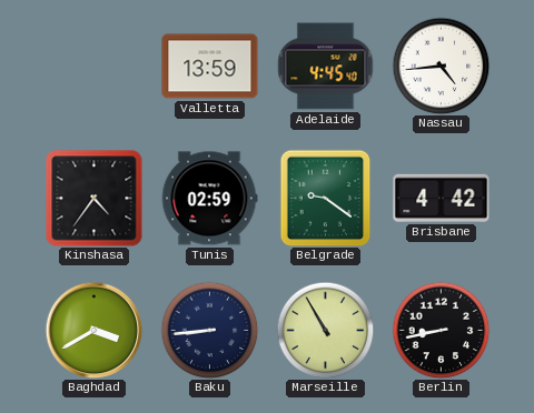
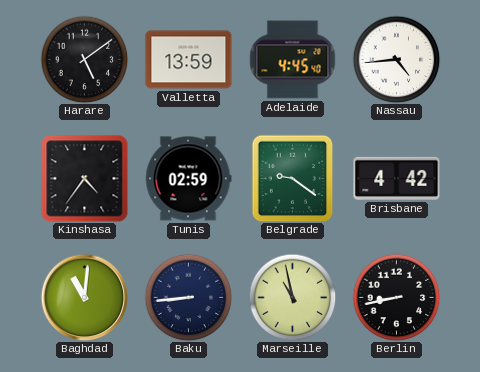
Harare: none -> 5:09
Baghdad: 3:40 -> 11:01
Marseille: 10:55 -> 10:58
